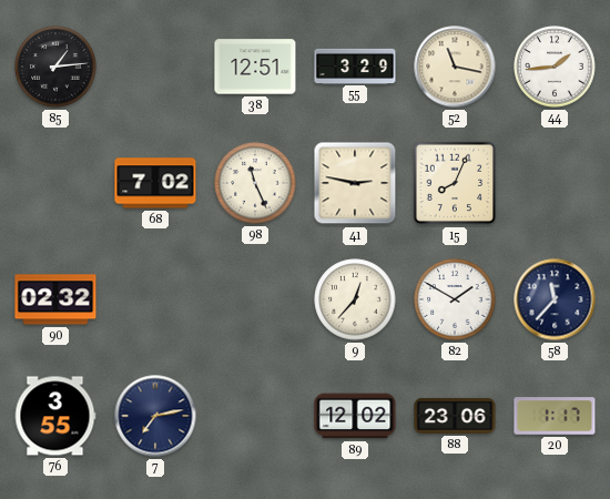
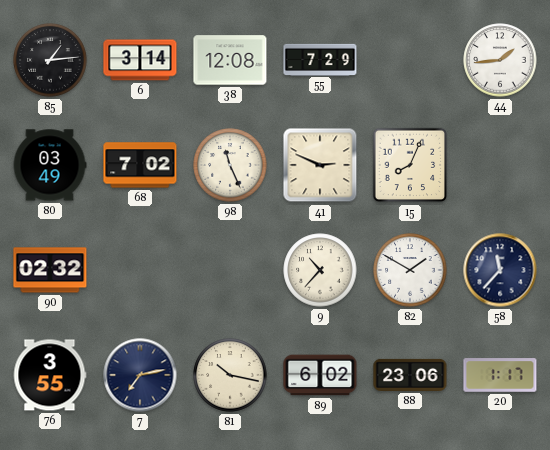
6: none -> 3:14
38: 12:51 -> 12:08
55: 3:29 -> 7:29
52: 11:17 -> none
80: none -> 03:49
41: 2:47 -> 2:49
9: 12:37 -> 10:37
81: none -> 10:17
89: 12:02 -> 6:02
